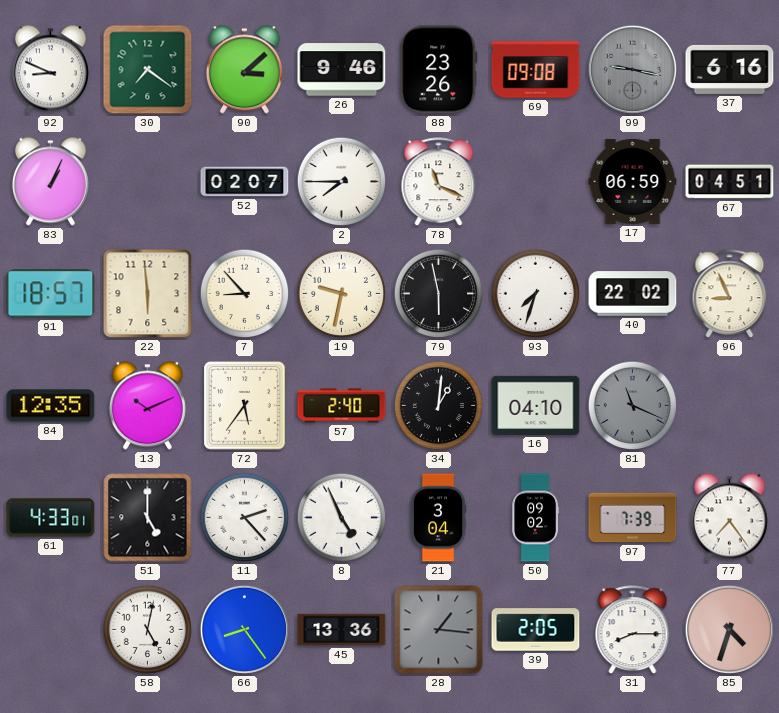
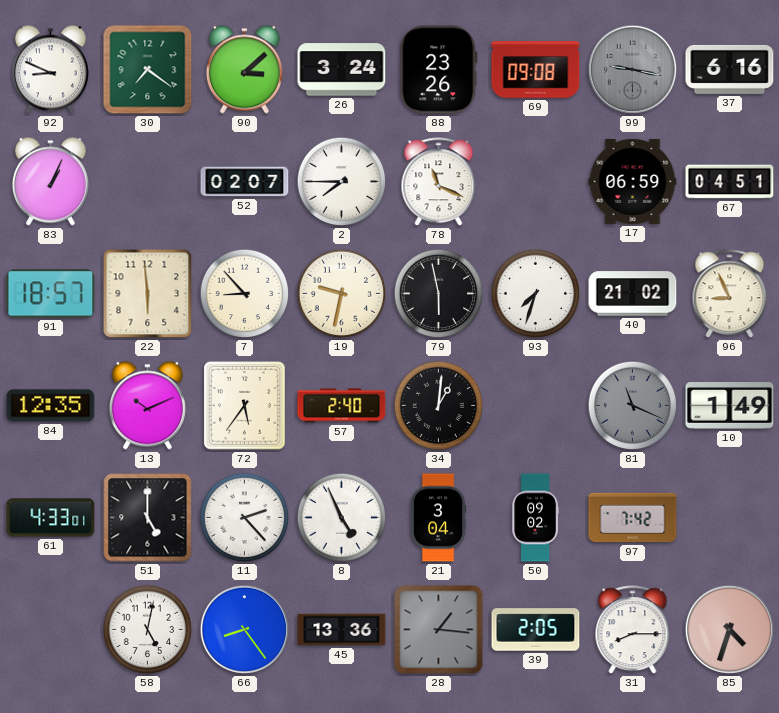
26: 9:46 -> 3:24
40: 22:02 -> 21:02
16: 04:10 -> none
10: none -> 1:49
97: 7:39 -> 7:42
77: 7:24 -> none
